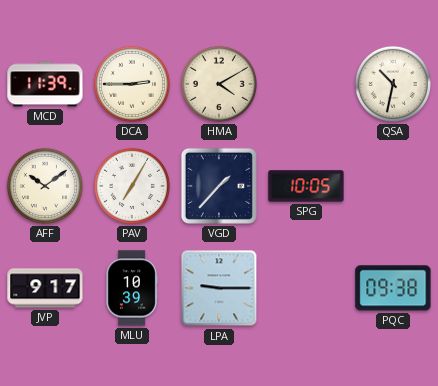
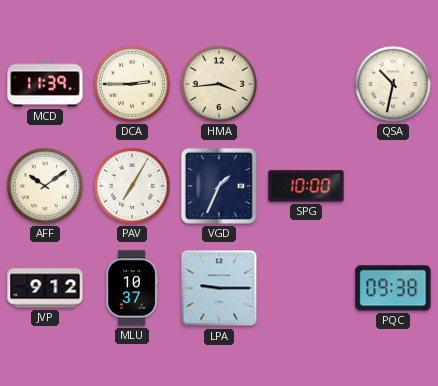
HMA: 4:10 -> 3:44
VGD: 1:37 -> 1:34
SPG: 10:05 -> 10:00
JVP: 9:17 -> 9:12
MLU: 10:39 -> 10:37
